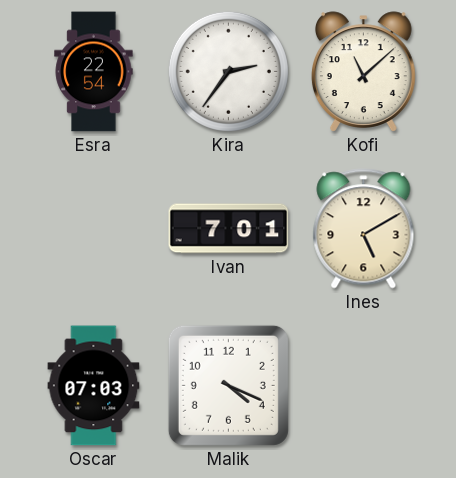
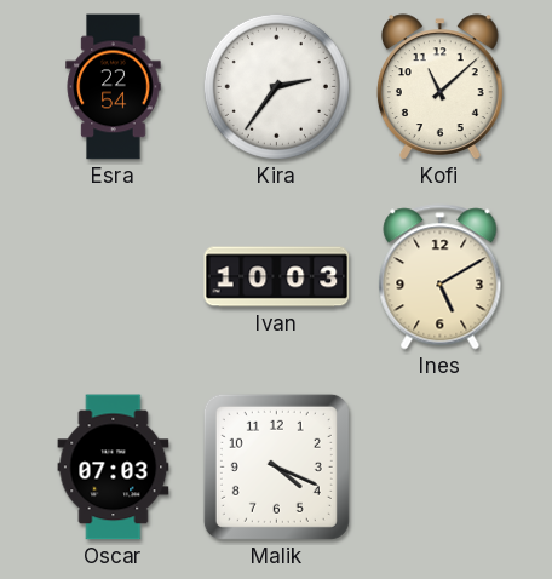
Ivan: 7:01 -> 10:03
